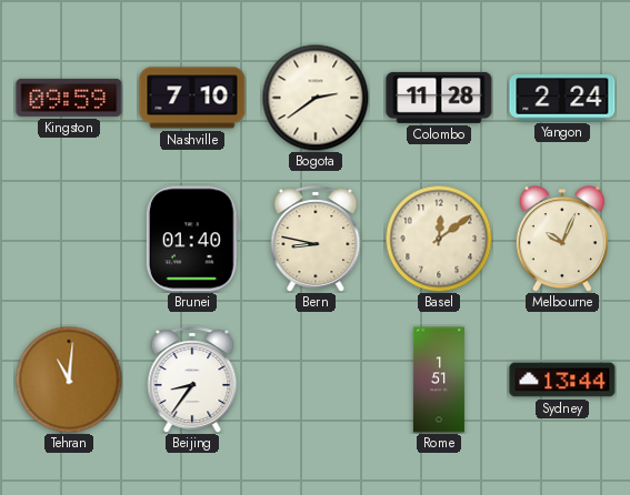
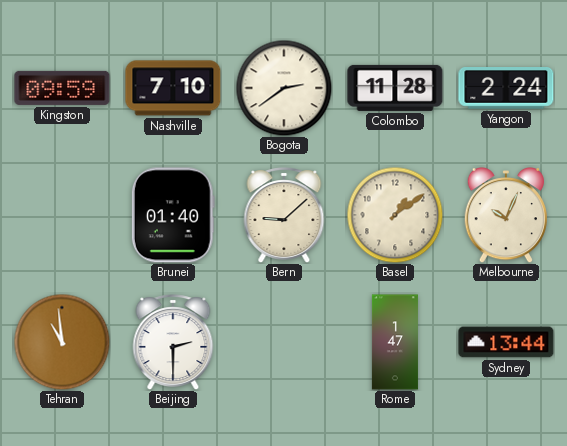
Bern: 8:47 -> 9:08
Basel: 12:09 -> 1:09
Tehran: 11:01 -> 10:59
Beijing: 8:36 -> 2:30
Rome: 1:51 -> 1:47
